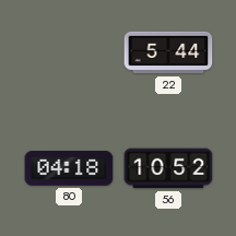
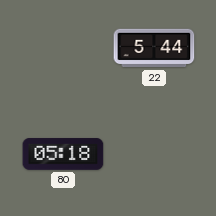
80: 04:18 -> 05:18
56: 10:52 -> none
